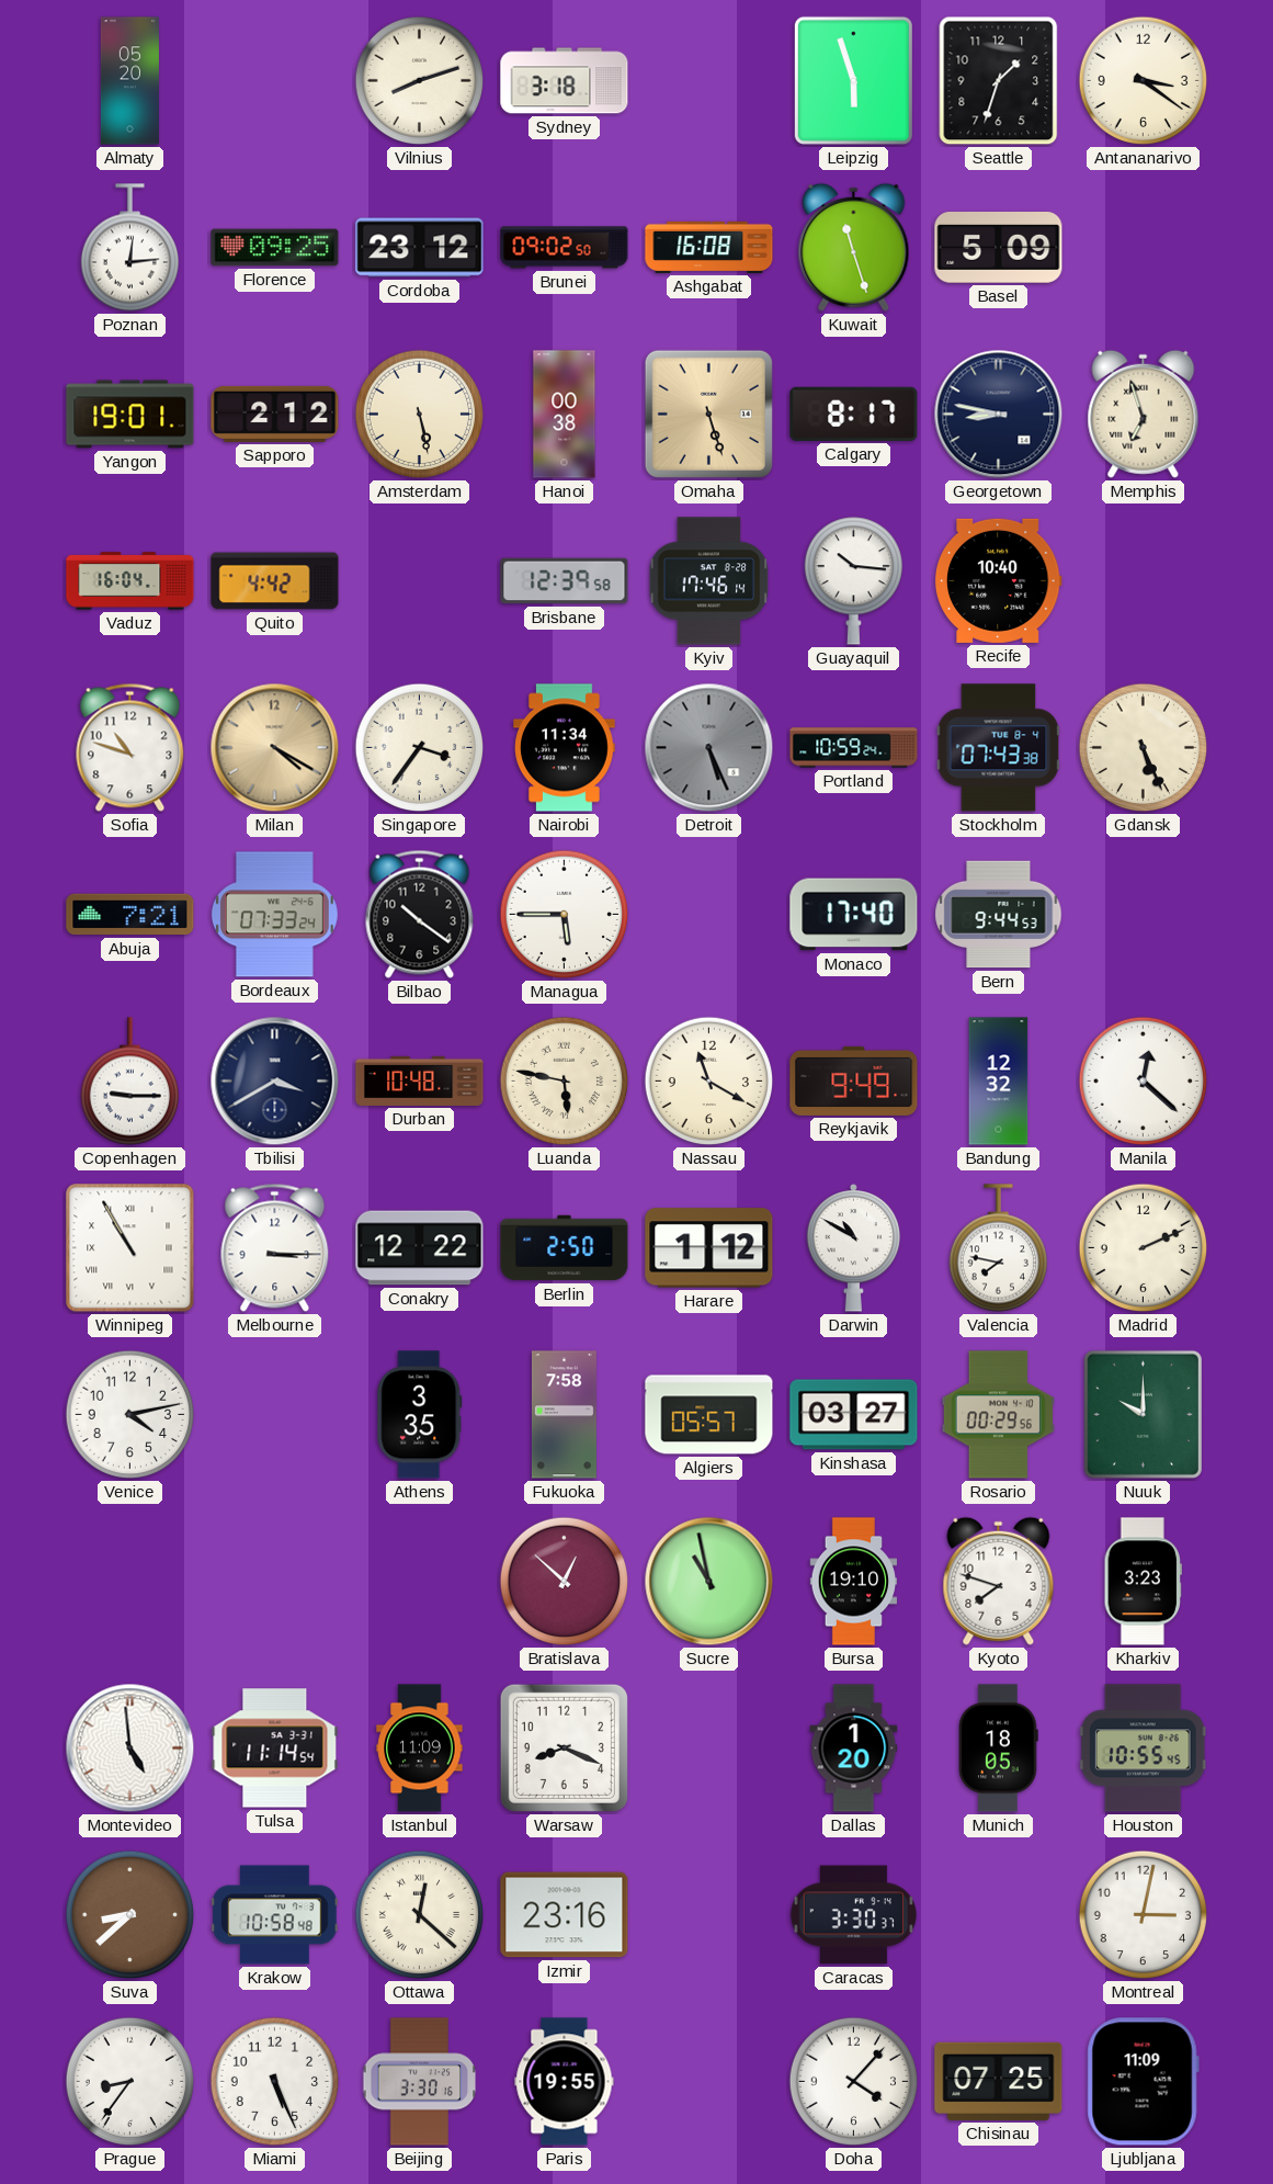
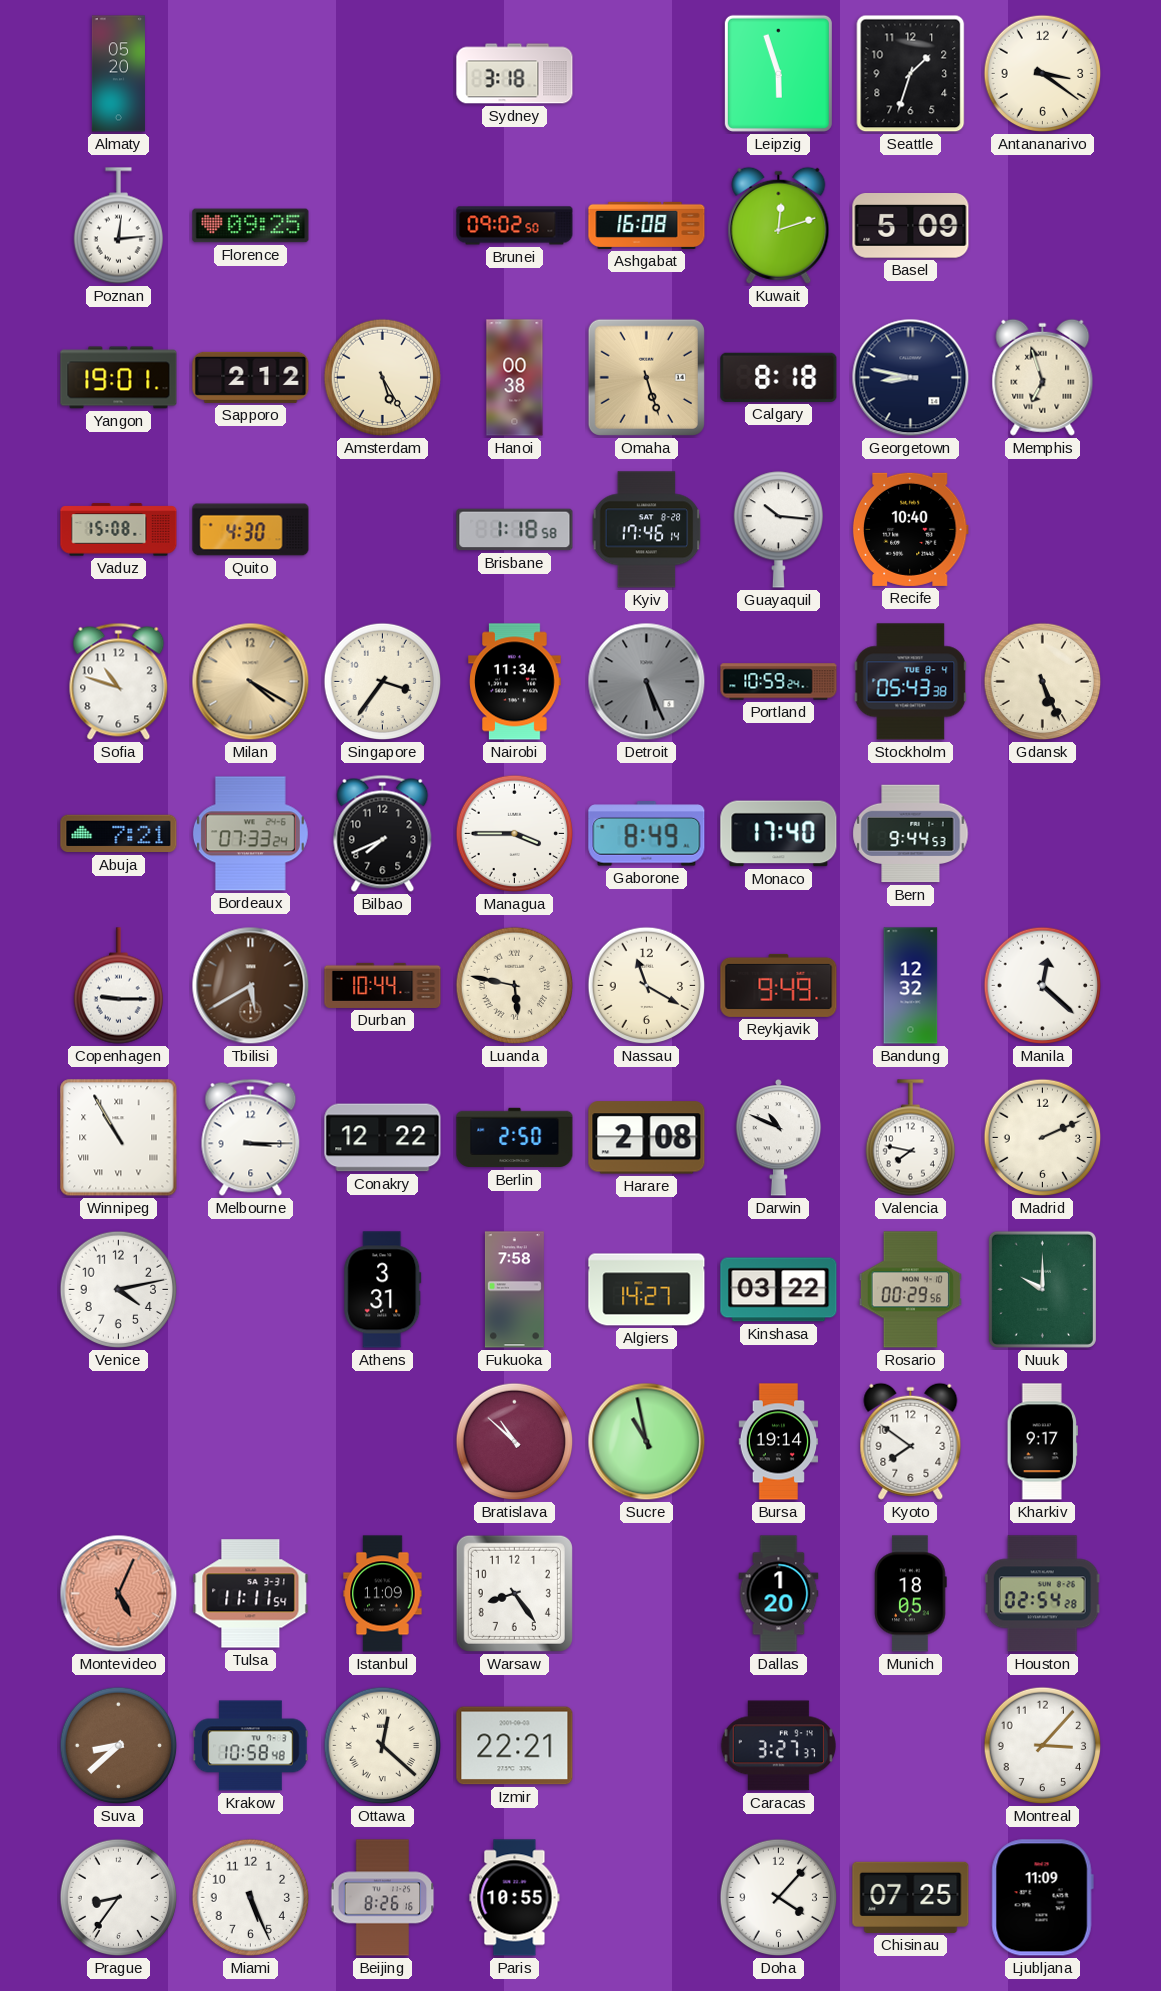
Vilnius: 8:12 -> none
Cordoba: 23:12 -> none
Kuwait: 11:27 -> 12:12
Amsterdam: 5:28 -> 5:25
Calgary: 8:17 -> 8:18
Vaduz: 16:04 -> 15:08
Quito: 4:42 -> 4:30
Brisbane: 12:39 -> 1:18
Stockholm: 07:43 -> 05:43
Bilbao: 10:21 -> 7:41
Managua: 5:45 -> 3:45
Gaborone: none -> 8:49
Tbilisi: 3:40 -> 5:40
Tbilisi dial: navy -> brown
Durban: 10:48 -> 10:44
Harare: 1:12 -> 2:08
Darwin: 10:50 -> 10:49
Athens: 3:35 -> 3:31
Algiers: 05:57 -> 14:27
Kinshasa: 03:27 -> 03:22
Bratislava: 12:52 -> 10:52
Bursa: 19:10 -> 19:14
Kyoto: 7:48 -> 7:51
Kharkiv: 3:23 -> 9:17
Montevideo: 4:59 -> 5:04
Montevideo dial: white -> salmon
Tulsa: 11:14 -> 11:11
Warsaw: 8:19 -> 8:24
Houston: 10:55 -> 02:54
Izmir: 23:16 -> 22:21
Caracas: 3:30 -> 3:27
Montreal: 3:02 -> 3:07
Beijing: 3:30 -> 8:26
Paris: 19:55 -> 10:55
